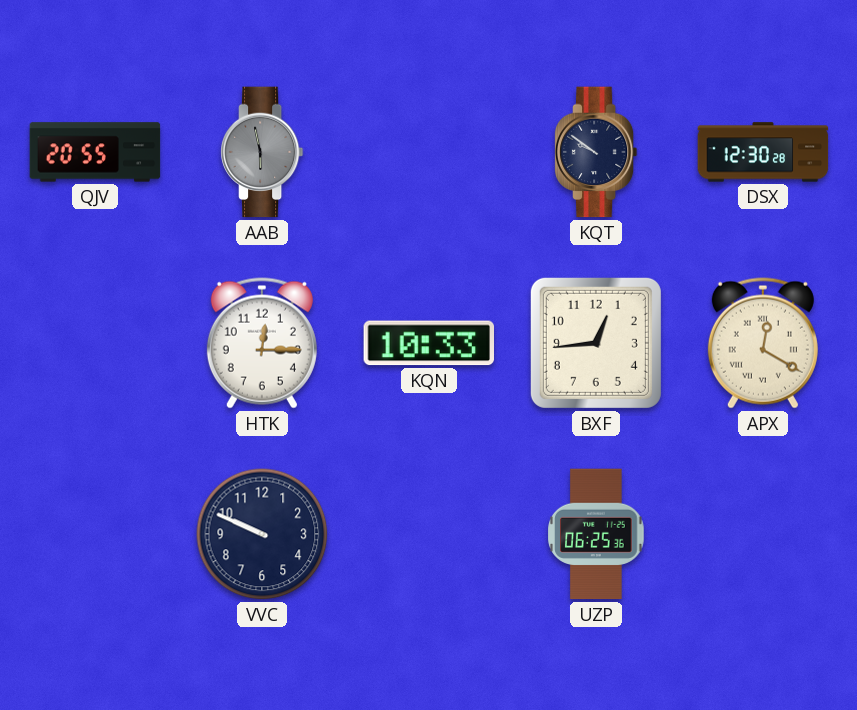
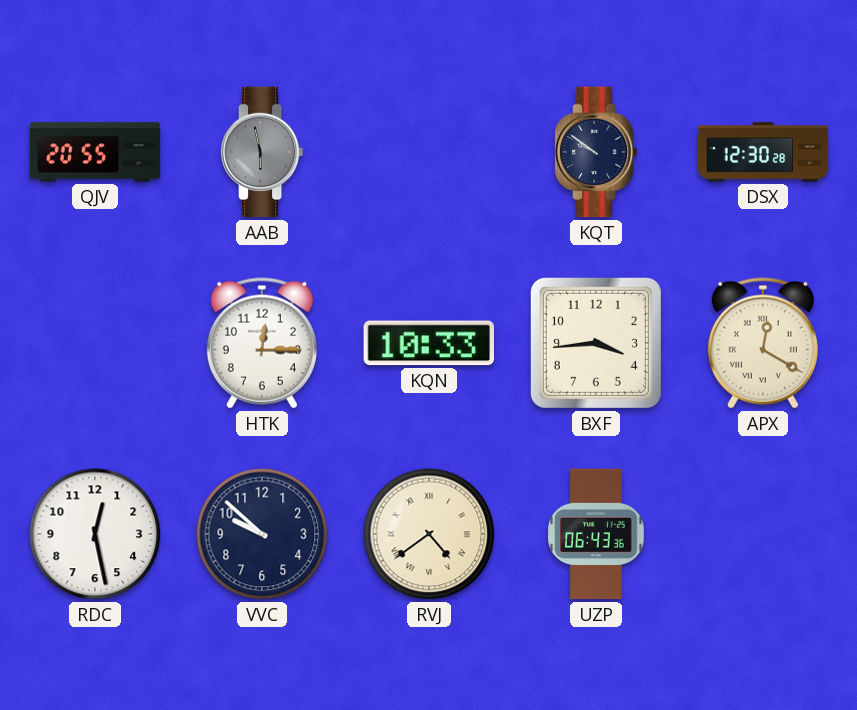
BXF: 12:44 -> 3:44
RDC: none -> 12:28
VVC: 9:49 -> 9:52
RVJ: none -> 4:39
UZP: 06:25 -> 06:43
